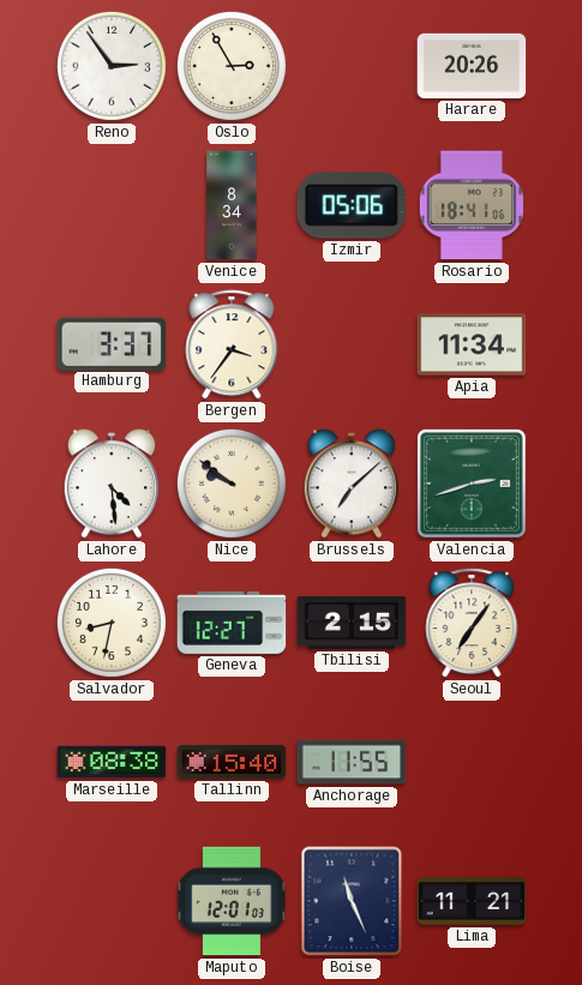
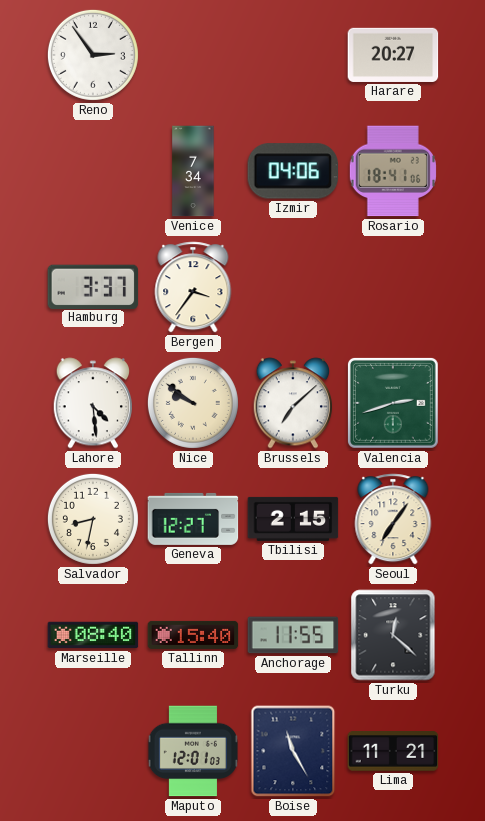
Oslo: 2:55 -> none
Harare: 20:26 -> 20:27
Venice: 8:34 -> 7:34
Izmir: 05:06 -> 04:06
Apia: 11:34 -> none
Marseille: 08:38 -> 08:40
Turku: none -> 12:22
Boise: 11:26 -> 11:25
